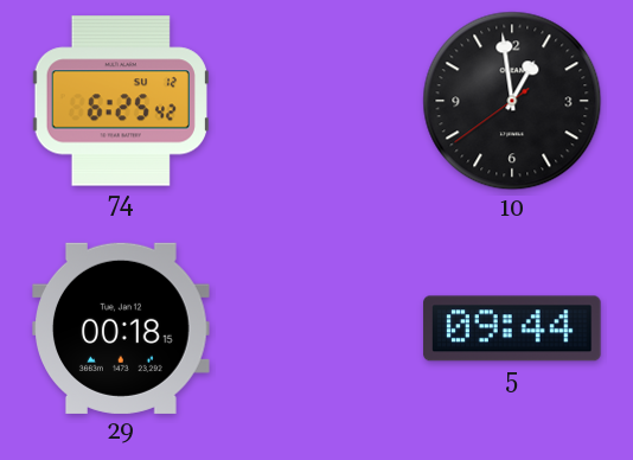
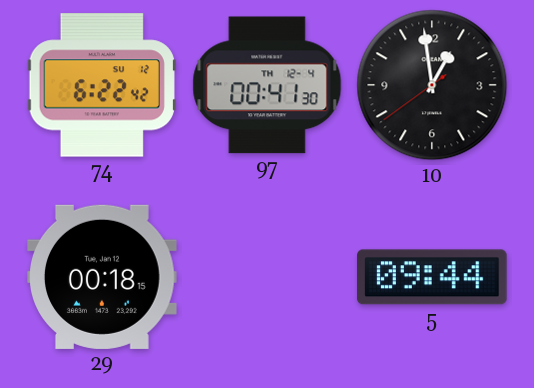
74: 6:25 -> 6:22
97: none -> 00:41
